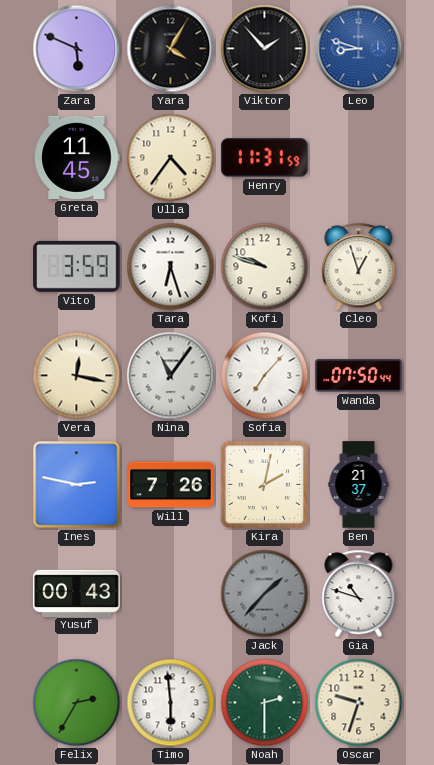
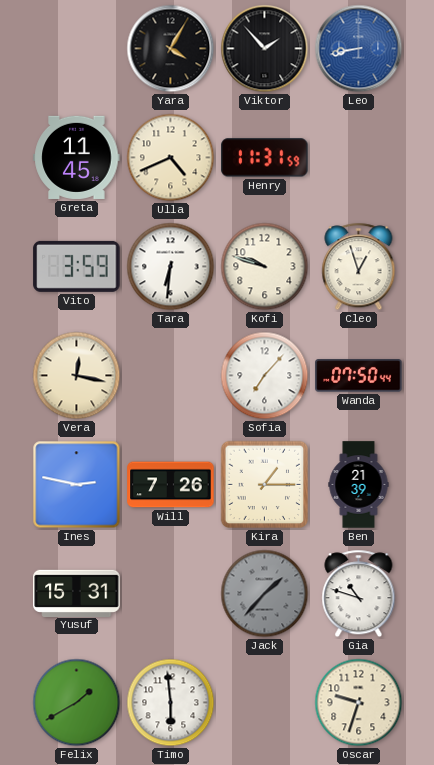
Zara: 5:49 -> none
Leo: 8:48 -> 8:43
Ulla: 4:36 -> 4:41
Tara: 6:27 -> 6:31
Nina: 11:06 -> none
Kira: 2:02 -> 1:15
Ben: 21:37 -> 21:39
Yusuf: 00:43 -> 15:31
Felix: 2:35 -> 1:40
Noah: 2:30 -> none
